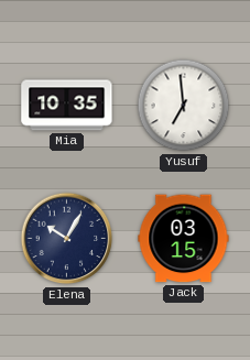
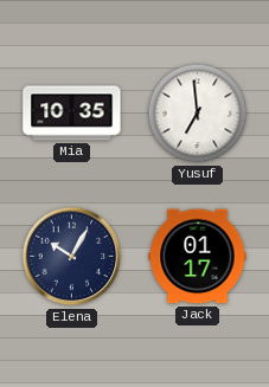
Jack: 03:15 -> 01:17
